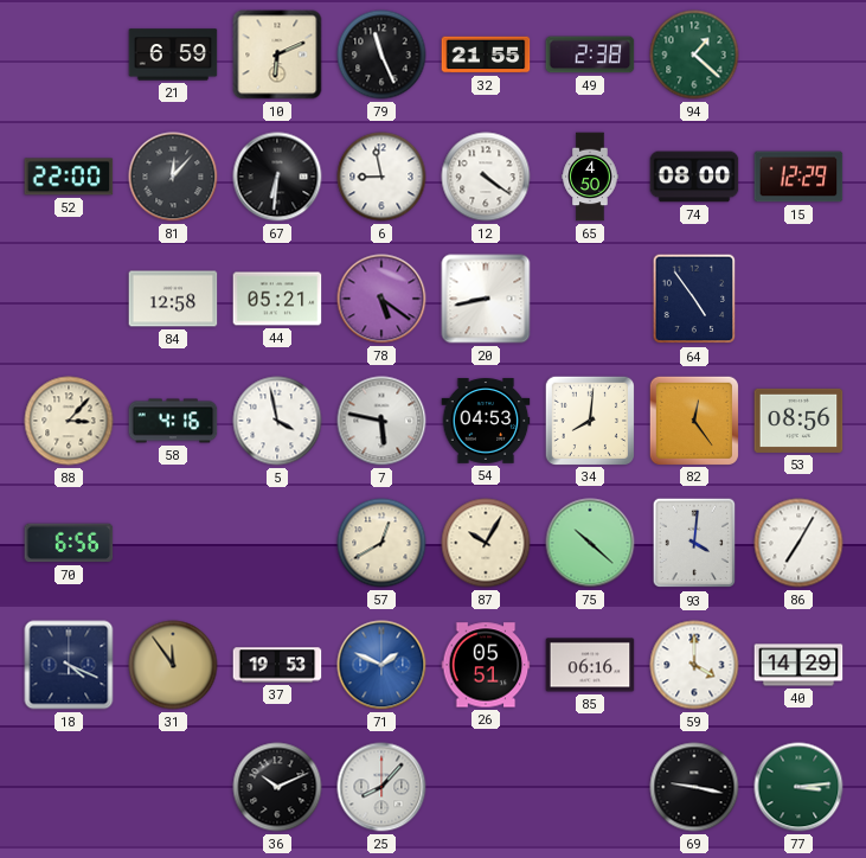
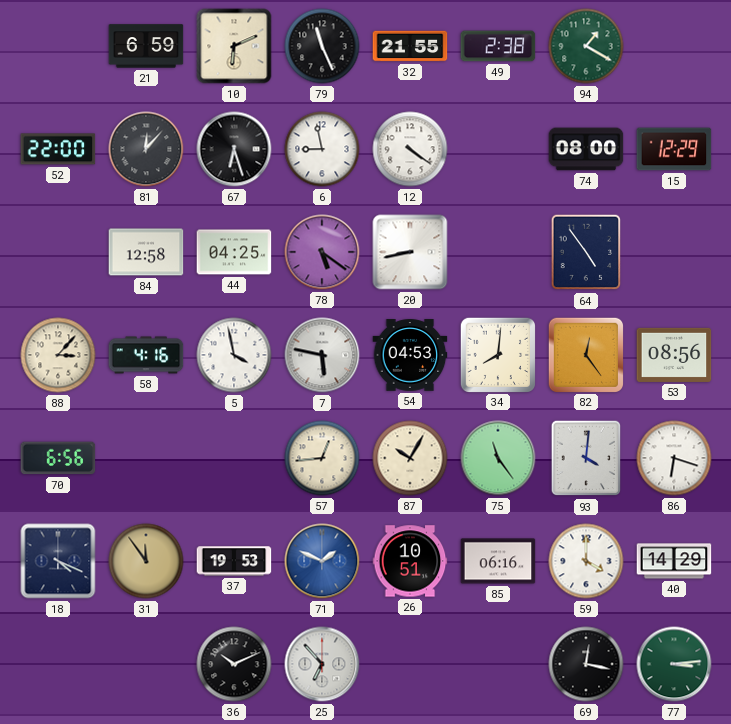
94: 1:22 -> 1:20
67: 6:31 -> 6:27
65: 4:50 -> none
44: 05:21 -> 04:25
57: 12:40 -> 12:44
75: 10:22 -> 11:24
86: 7:05 -> 6:18
26: 05:51 -> 10:51
25: 8:07 -> 6:53
69: 9:17 -> 12:17
